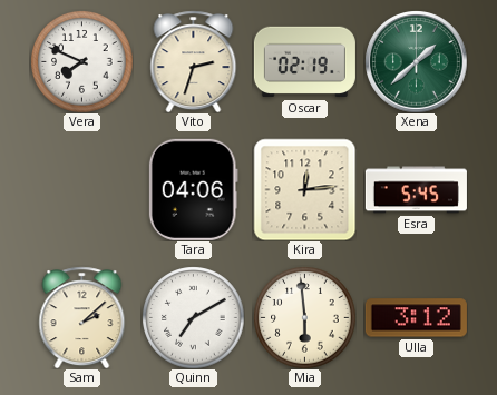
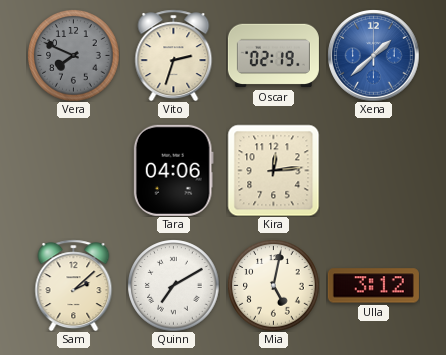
Vera dial: white -> grey
Xena dial: green -> blue
Esra: 5:45 -> none
Mia: 5:59 -> 5:02
